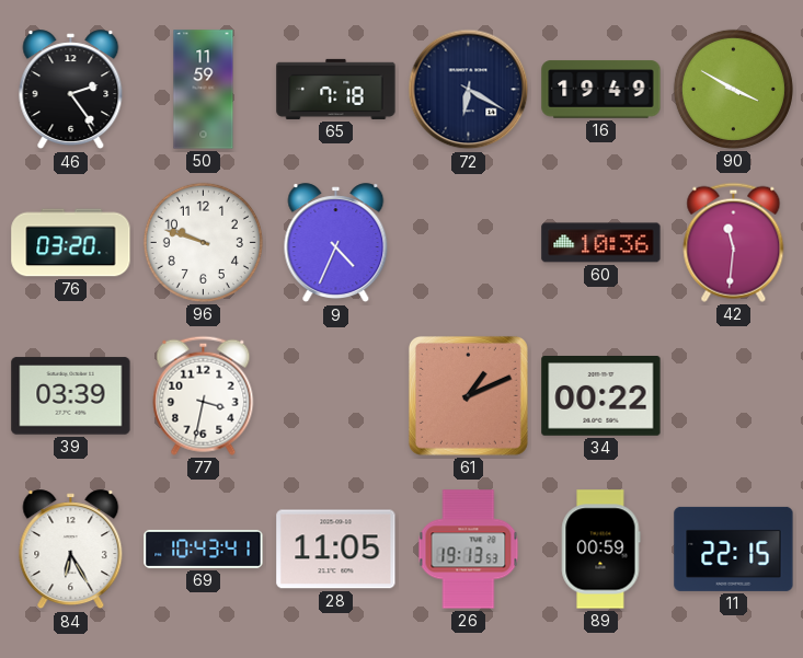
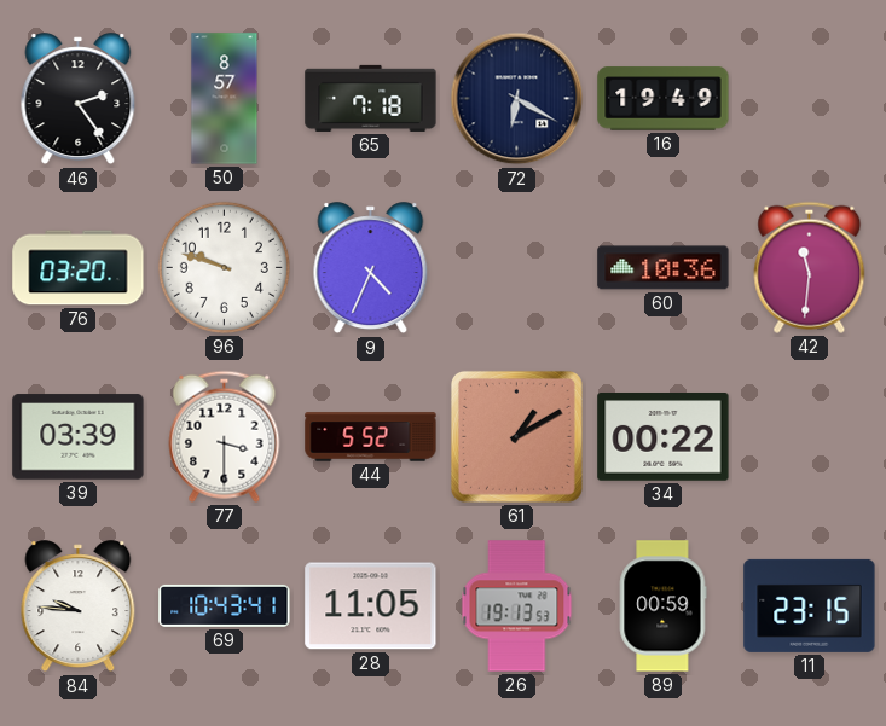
50: 11:59 -> 8:57
90: 3:50 -> none
77: 3:32 -> 3:30
44: none -> 5:52
61: 1:11 -> 1:10
84: 6:25 -> 9:46
11: 22:15 -> 23:15
